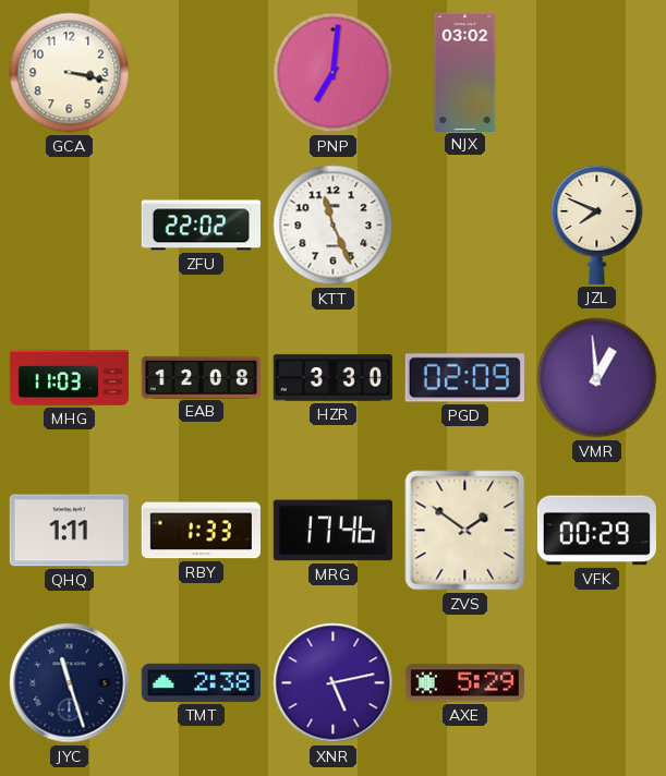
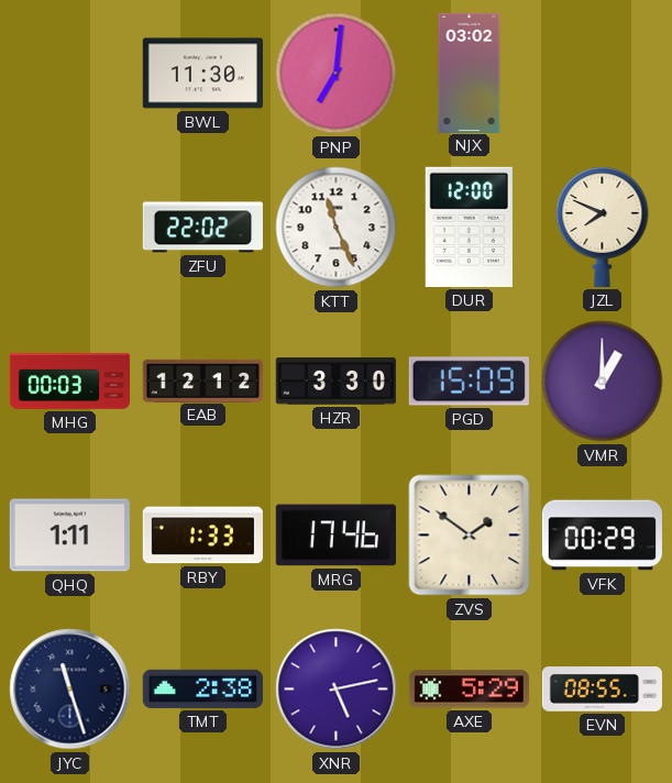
GCA: 3:17 -> none
BWL: none -> 11:30
DUR: none -> 12:00
MHG: 11:03 -> 00:03
EAB: 12:08 -> 12:12
PGD: 02:09 -> 15:09
VMR: 12:59 -> 1:00
EVN: none -> 08:55
